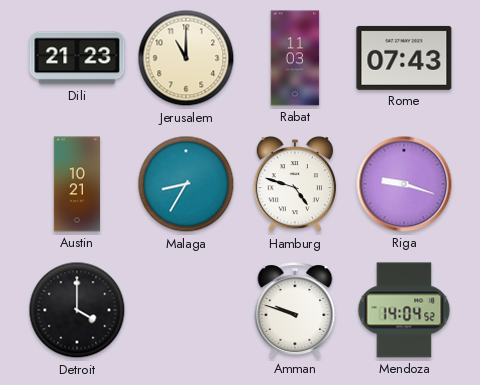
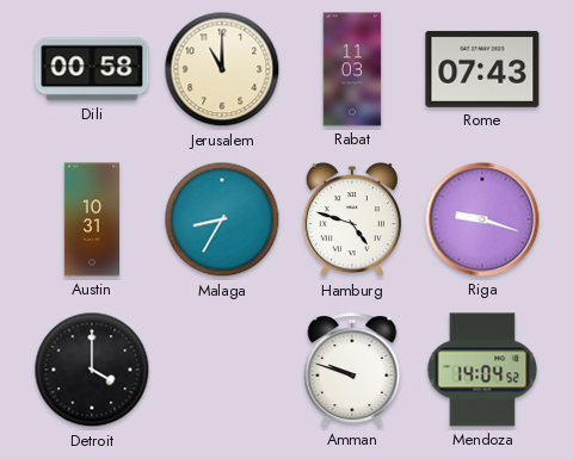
Dili: 21:23 -> 00:58
Austin: 10:21 -> 10:31
